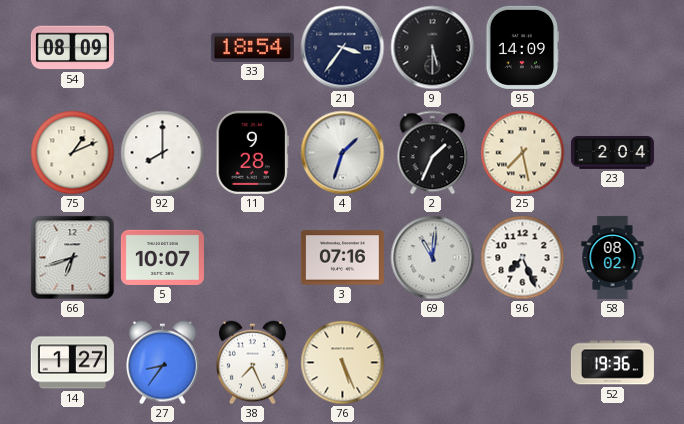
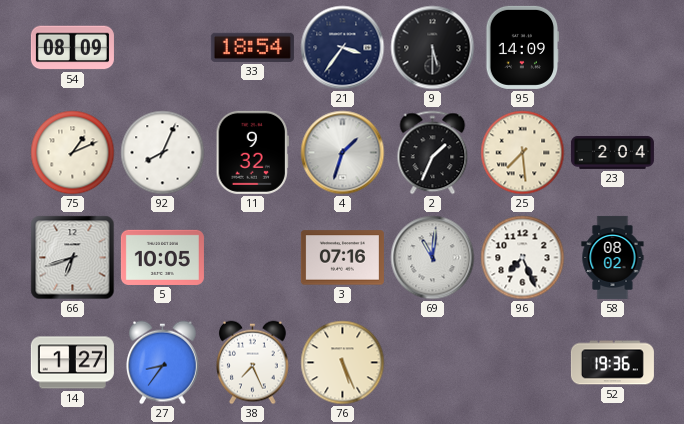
92: 8:00 -> 8:04
11: 9:28 -> 9:32
25: 7:28 -> 7:29
5: 10:07 -> 10:05
